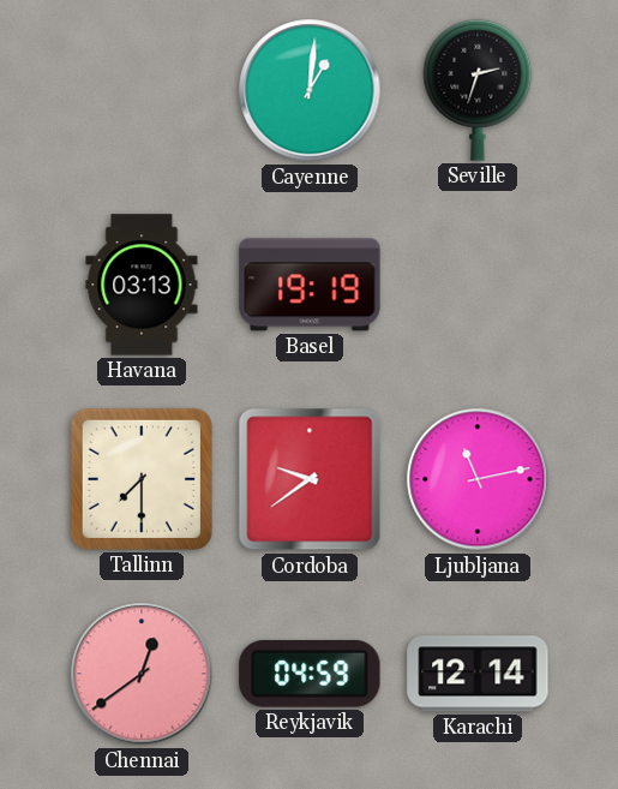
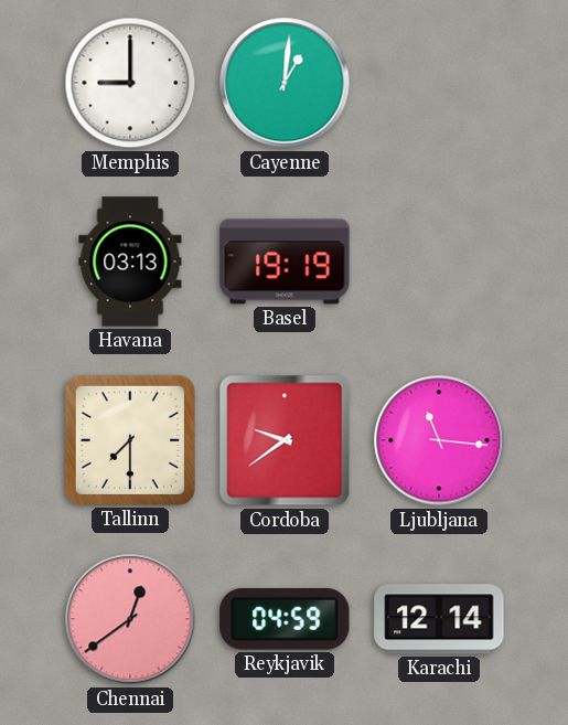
Memphis: none -> 9:00
Seville: 2:33 -> none
Ljubljana: 11:13 -> 11:16
